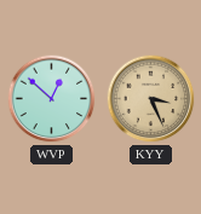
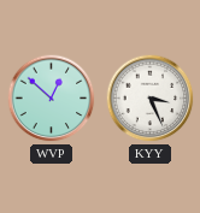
KYY dial: champagne -> white
